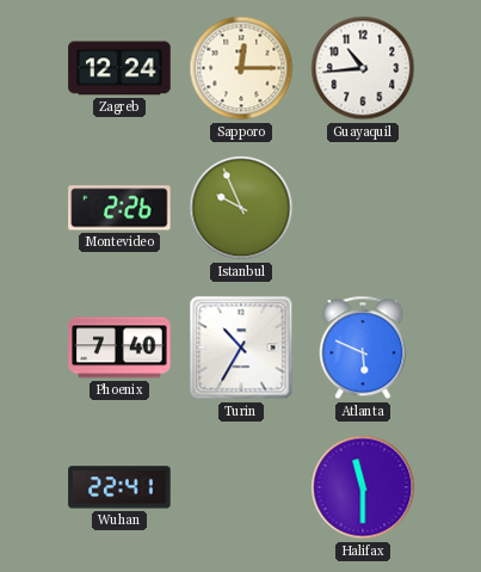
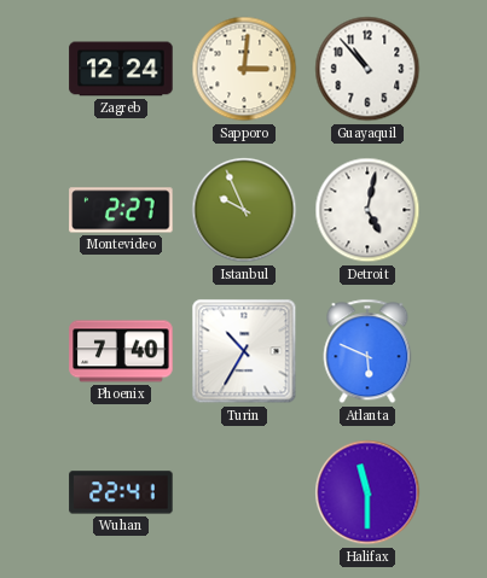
Sapporo: 12:15 -> 3:01
Guayaquil: 10:44 -> 10:53
Montevideo: 2:26 -> 2:27
Detroit: none -> 5:02
